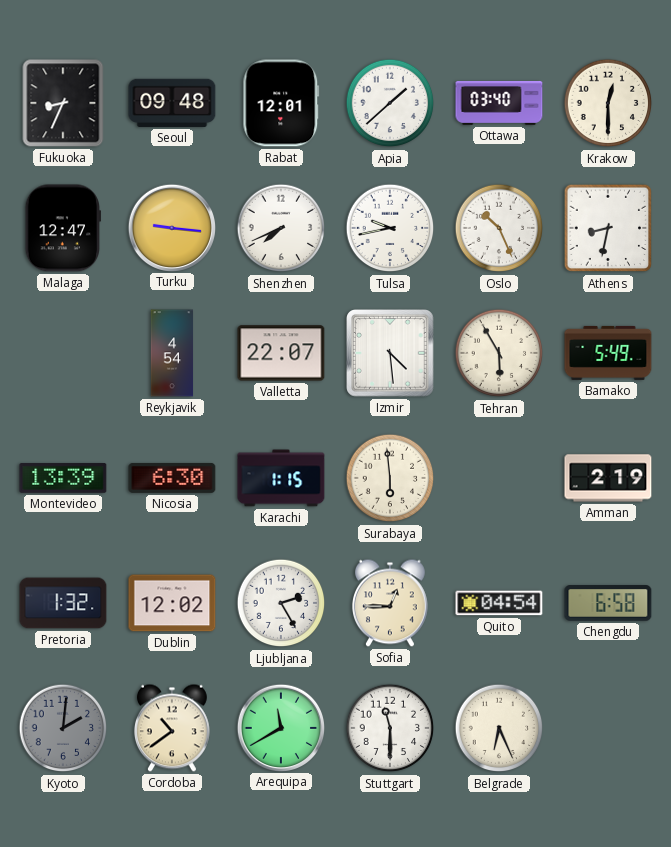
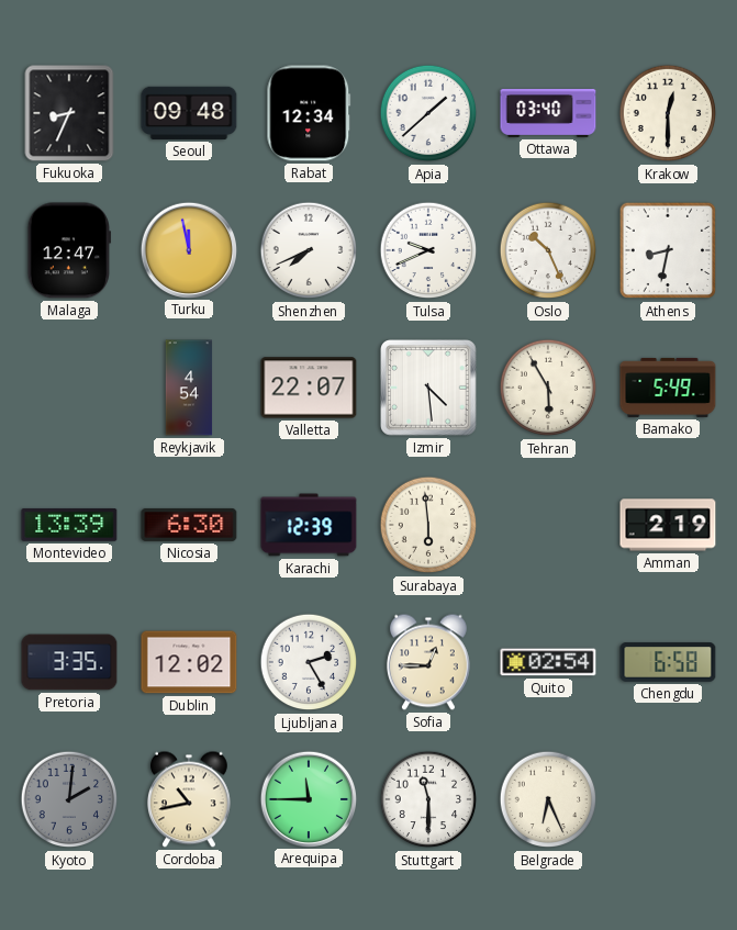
Rabat: 12:01 -> 12:34
Turku: 9:16 -> 11:58
Tulsa: 9:43 -> 9:41
Karachi: 1:15 -> 12:39
Pretoria: 1:32 -> 3:35
Quito: 04:54 -> 02:54
Cordoba: 10:39 -> 10:43
Arequipa: 11:40 -> 11:45
